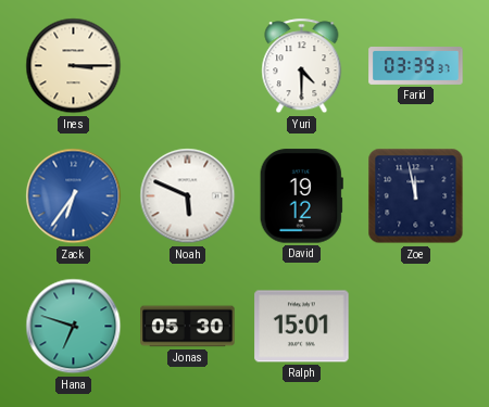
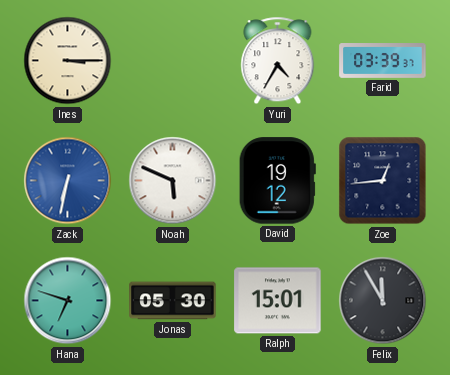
Yuri: 4:30 -> 4:35
Zack: 6:36 -> 6:32
Zoe: 11:58 -> 12:44
Felix: none -> 11:55
